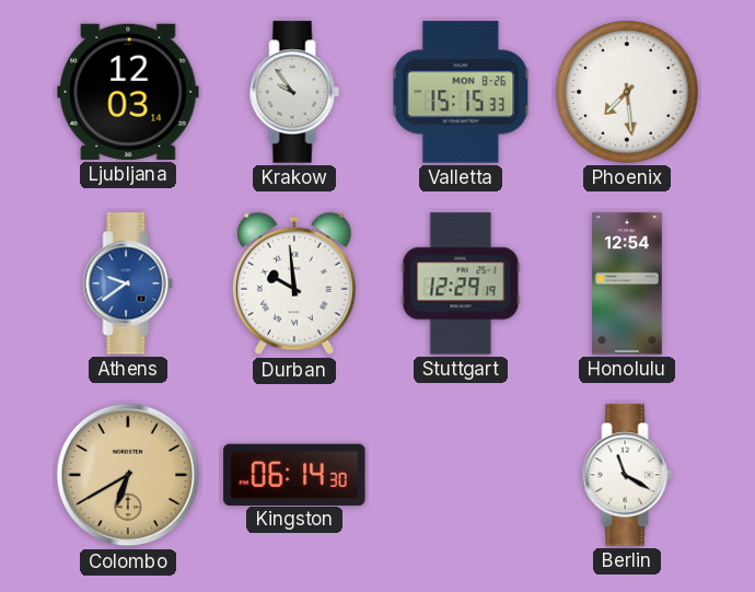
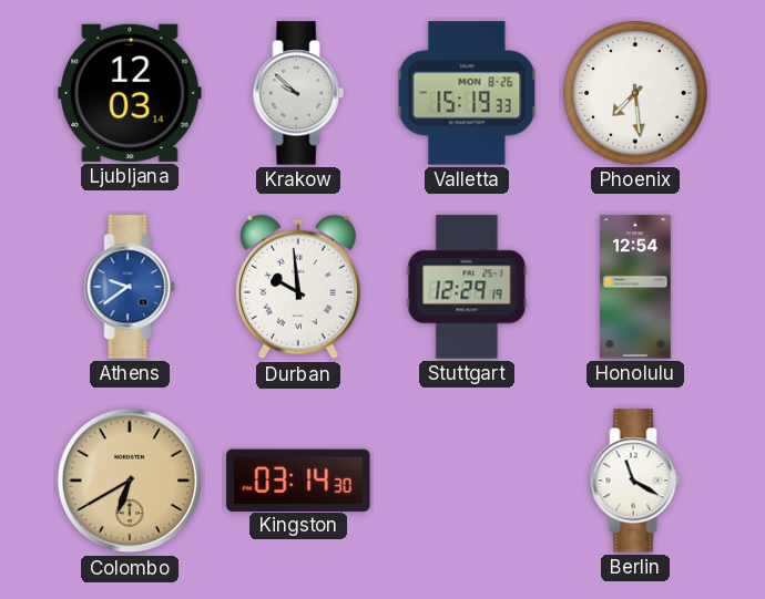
Krakow: 9:54 -> 9:52
Valletta: 15:15 -> 15:19
Kingston: 06:14 -> 03:14
